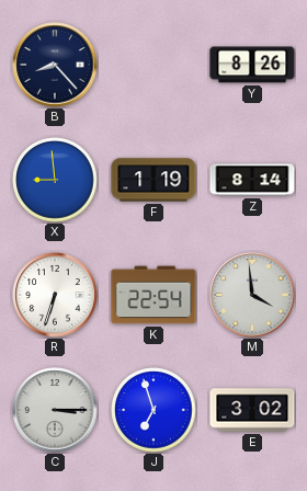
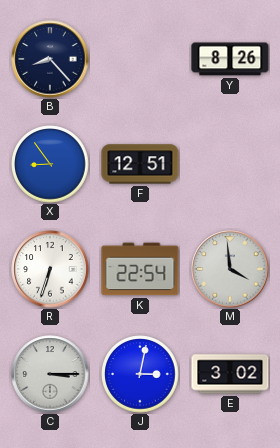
X: 8:59 -> 8:54
F: 1:19 -> 12:51
Z: 8:14 -> none
J: 6:57 -> 3:02
